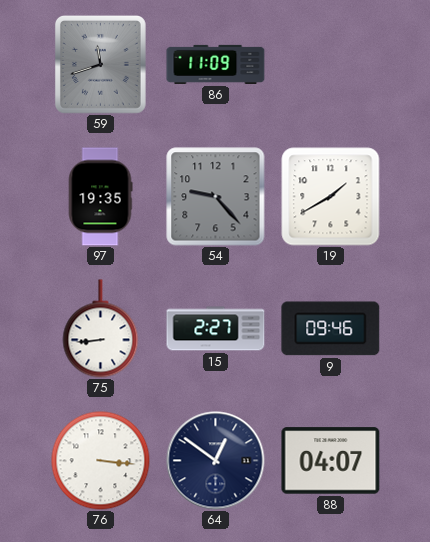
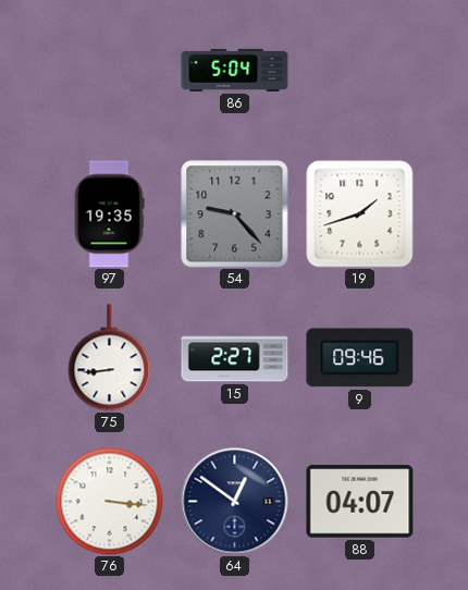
59: 11:42 -> none
86: 11:09 -> 5:04
19: 1:40 -> 1:42
